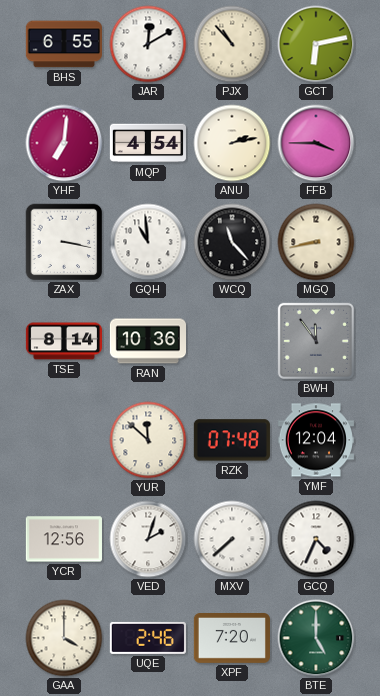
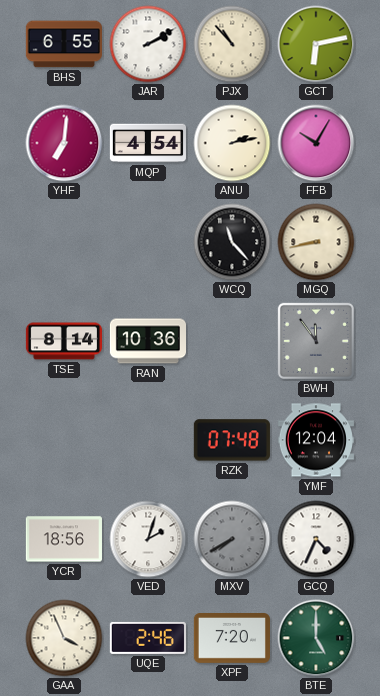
JAR: 12:10 -> 2:10
FFB: 3:45 -> 10:05
ZAX: 3:17 -> none
GQH: 10:59 -> none
YUR: 11:52 -> none
YCR: 12:56 -> 18:56
MXV: 7:38 -> 7:40
MXV dial: white -> grey
GAA: 4:00 -> 3:56
